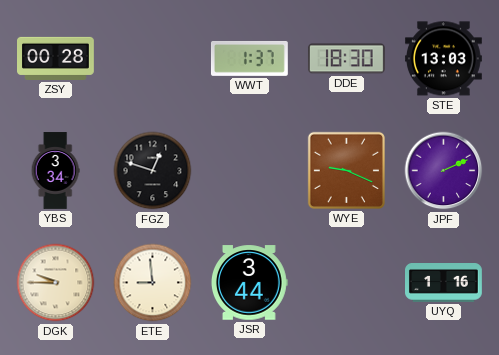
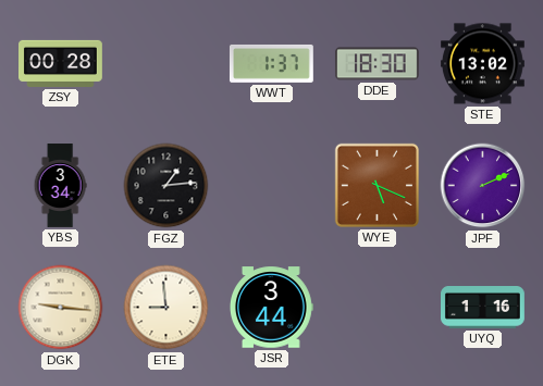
STE: 13:03 -> 13:02
FGZ: 12:48 -> 1:14
WYE: 9:19 -> 5:19
DGK: 9:45 -> 9:16
